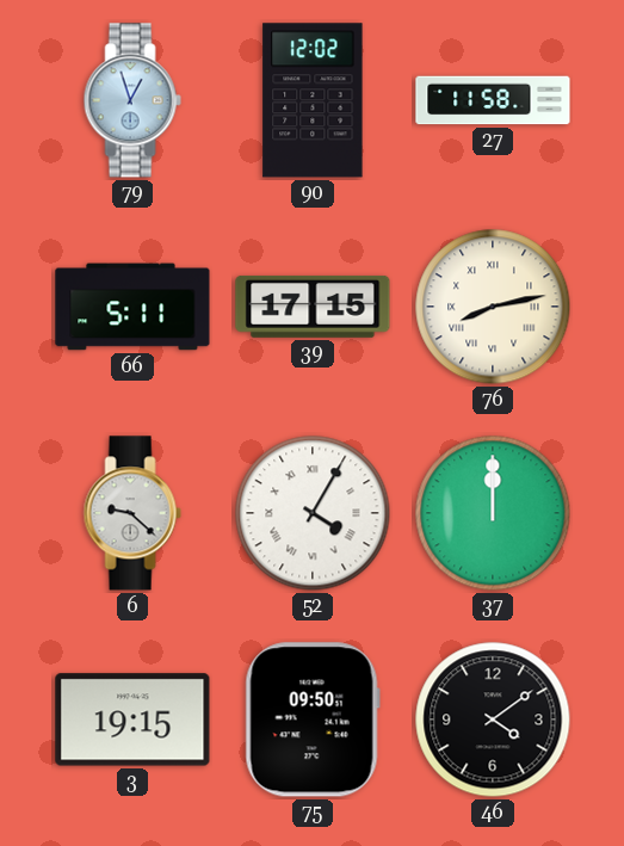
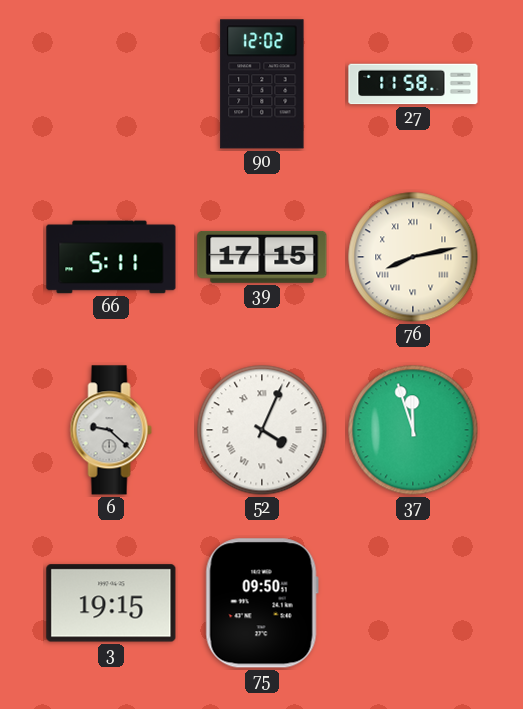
79: 12:57 -> none
52: 4:05 -> 4:04
37: 12:00 -> 11:57
46: 4:09 -> none
